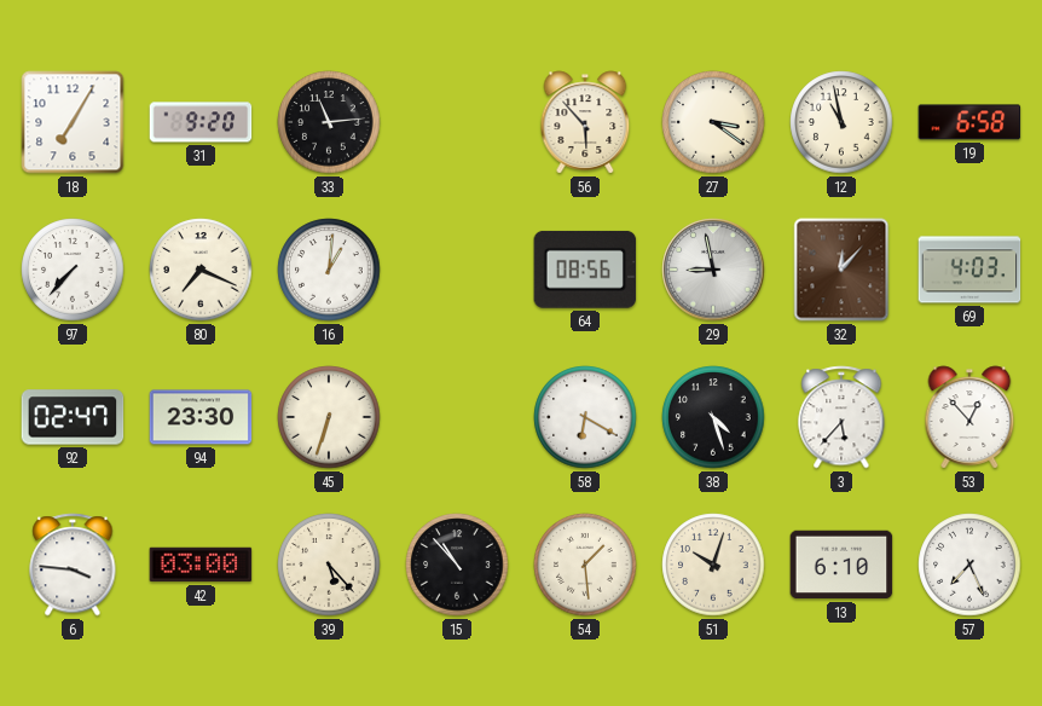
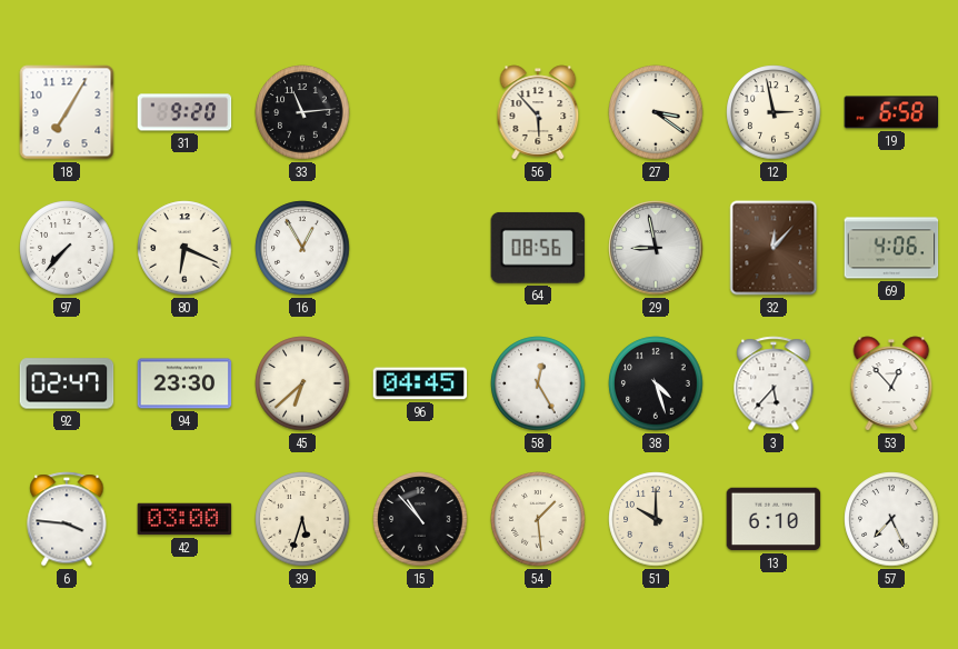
12: 10:58 -> 2:58
80: 7:19 -> 6:19
16: 1:01 -> 12:55
69: 4:03 -> 4:06
45: 6:33 -> 6:38
96: none -> 04:45
58: 6:20 -> 12:25
39: 5:23 -> 5:33
51: 10:03 -> 10:00
